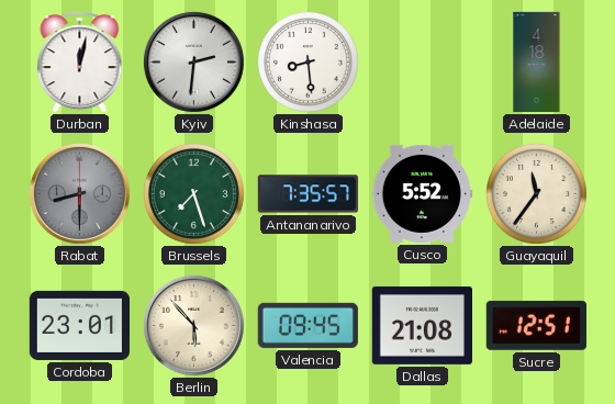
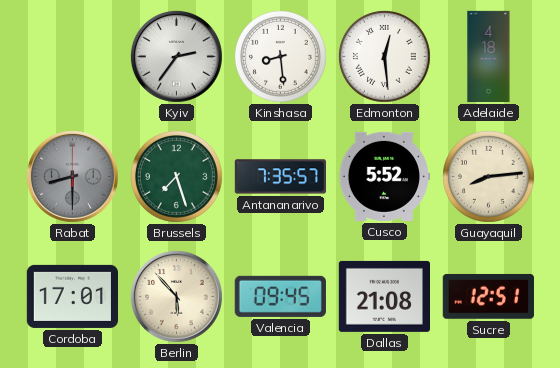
Durban: 12:02 -> none
Kyiv: 2:31 -> 2:36
Edmonton: none -> 12:29
Guayaquil: 11:36 -> 8:14
Cordoba: 23:01 -> 17:01
